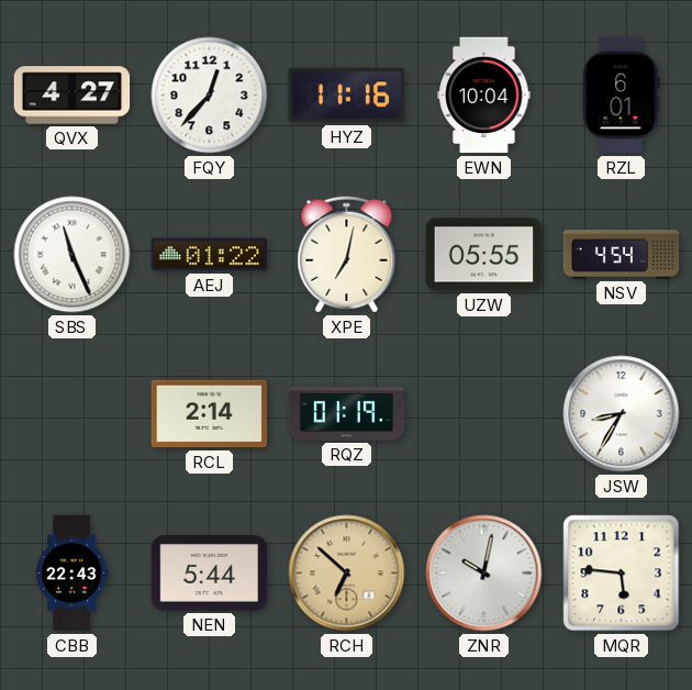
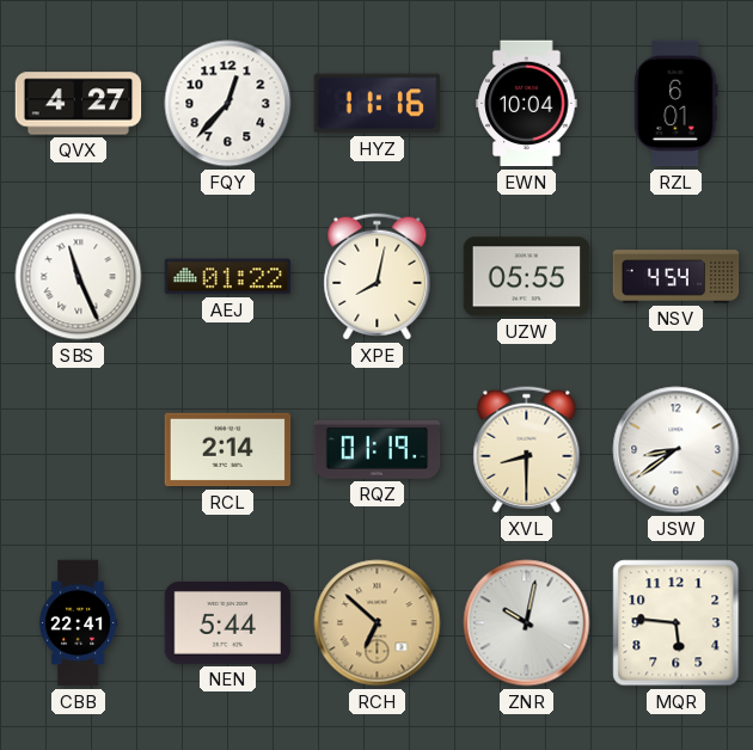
XPE: 7:02 -> 8:02
XVL: none -> 8:30
JSW: 8:35 -> 8:39
CBB: 22:43 -> 22:41
